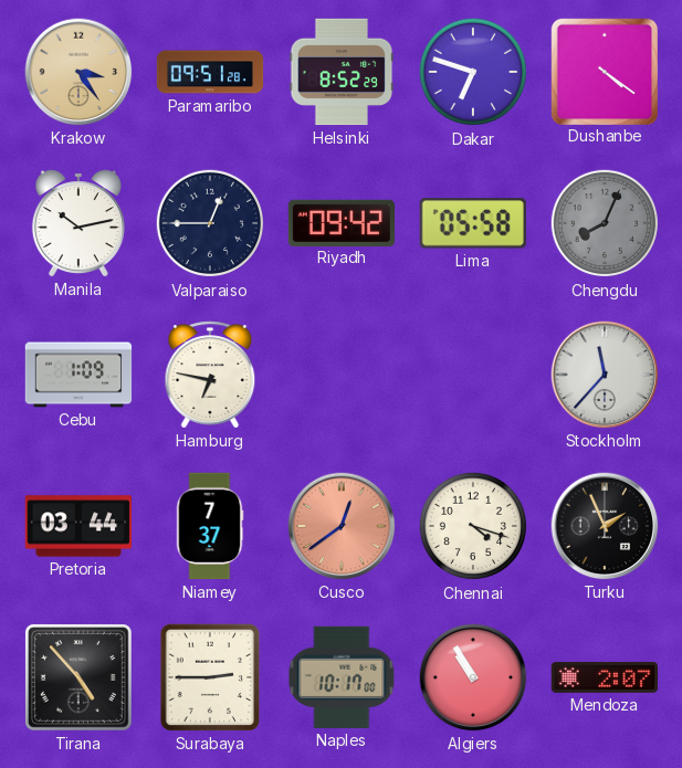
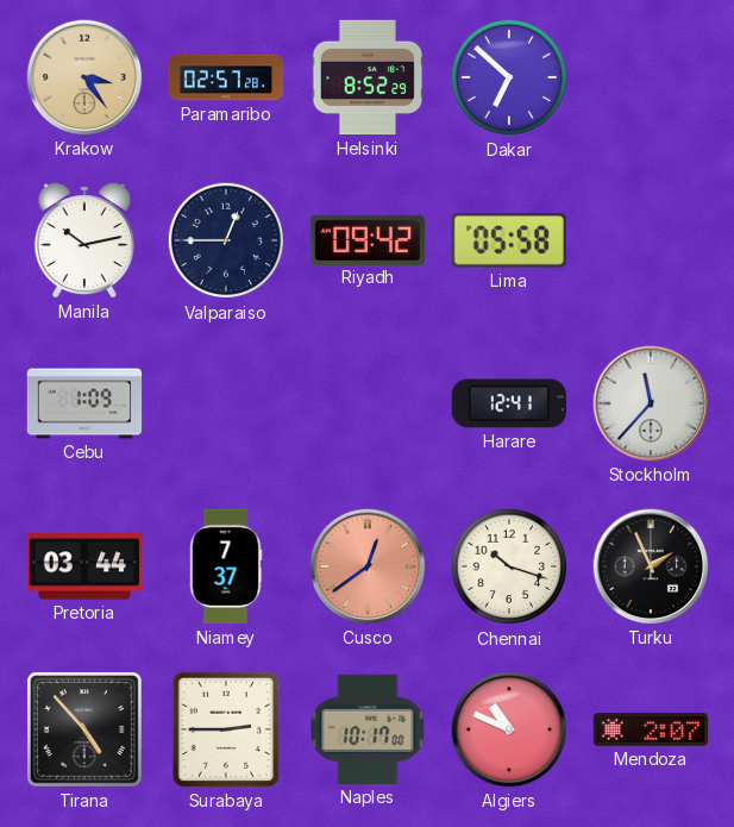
Paramaribo: 09:51 -> 02:57
Dakar: 6:48 -> 6:52
Dushanbe: 4:21 -> none
Chengdu: 8:04 -> none
Hamburg: 6:47 -> none
Harare: none -> 12:41
Chennai: 4:18 -> 10:18
Algiers: 10:55 -> 10:49
